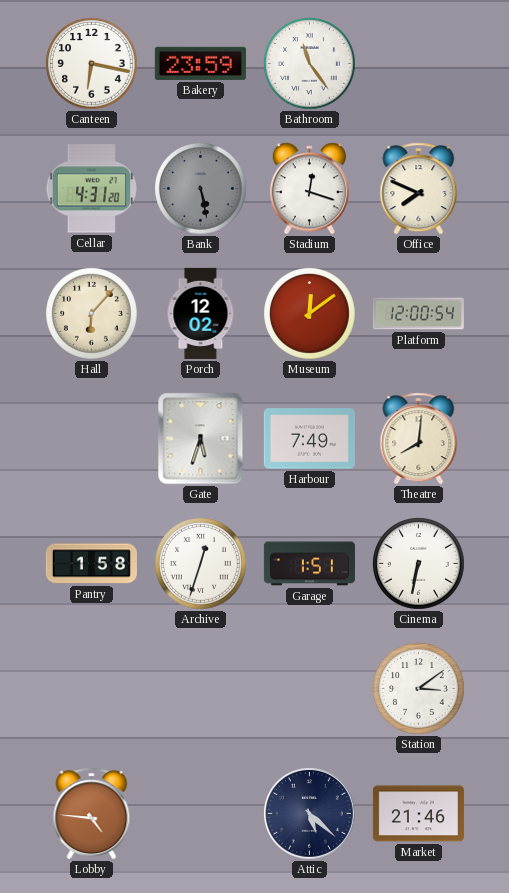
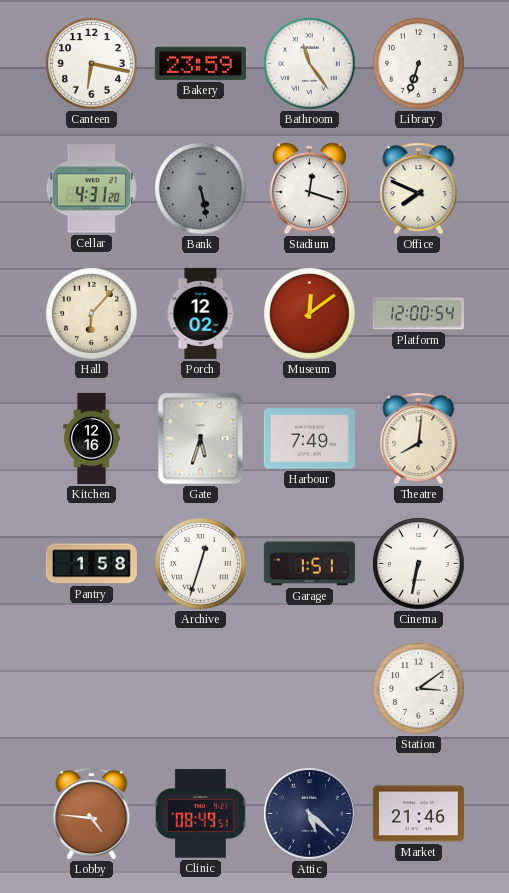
Library: none -> 6:33
Kitchen: none -> 12:16
Clinic: none -> 08:49
